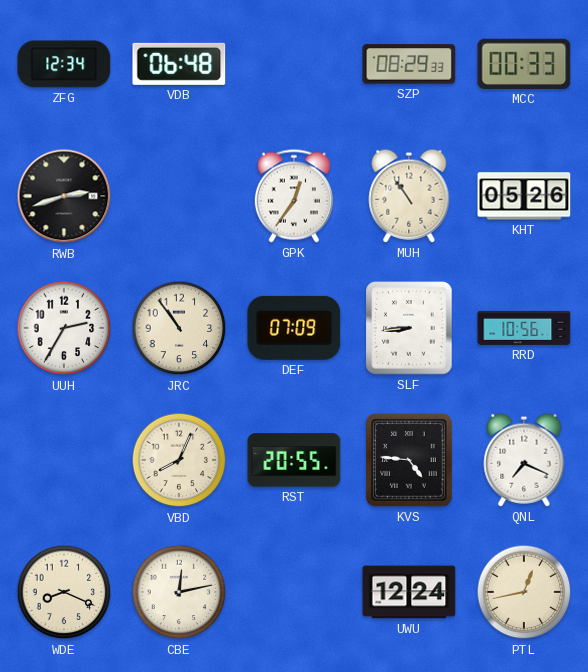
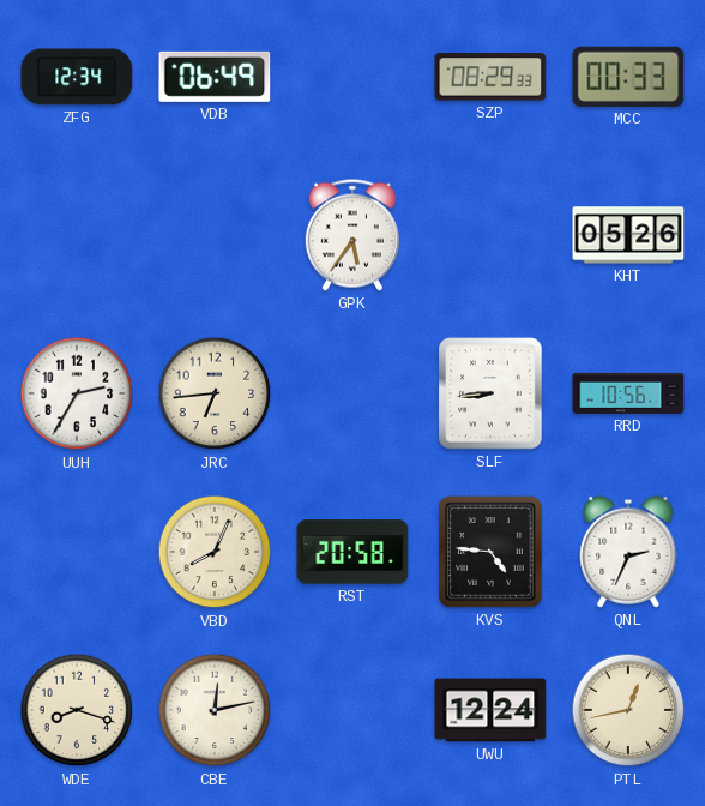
VDB: 06:48 -> 06:49
RWB: 2:42 -> none
GPK: 12:36 -> 5:36
MUH: 10:54 -> none
JRC: 10:54 -> 6:44
DEF: 07:09 -> none
RST: 20:55 -> 20:58
QNL: 7:19 -> 2:34
WDE: 8:19 -> 8:18
